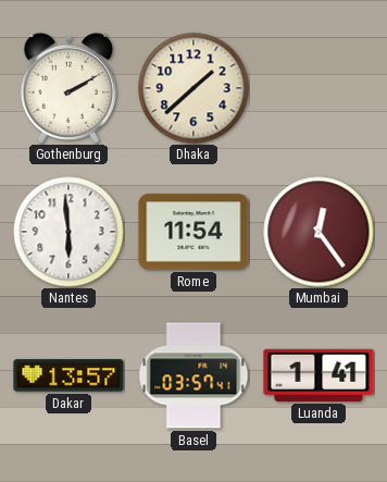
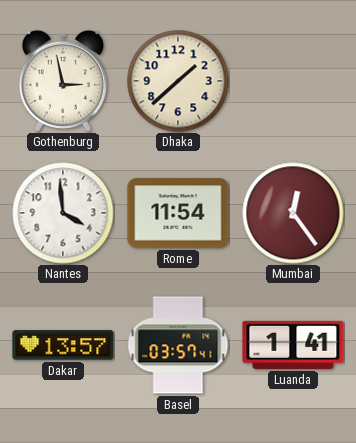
Gothenburg: 2:10 -> 2:58
Nantes: 5:59 -> 3:59
